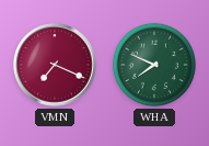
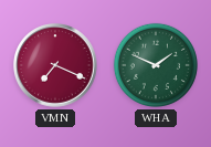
WHA: 7:49 -> 1:49
